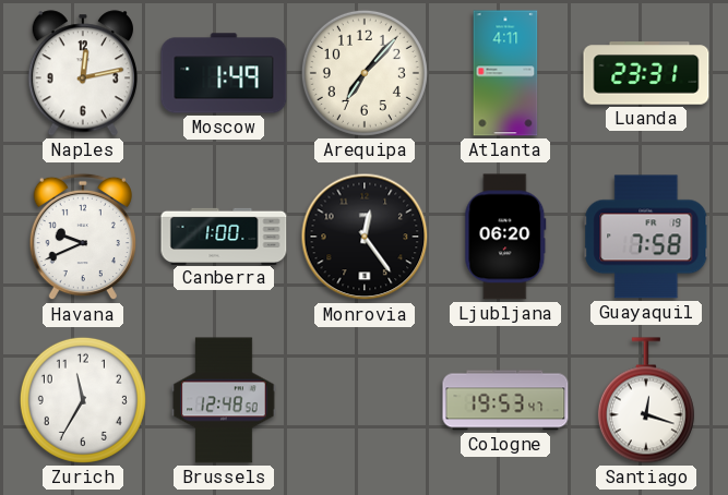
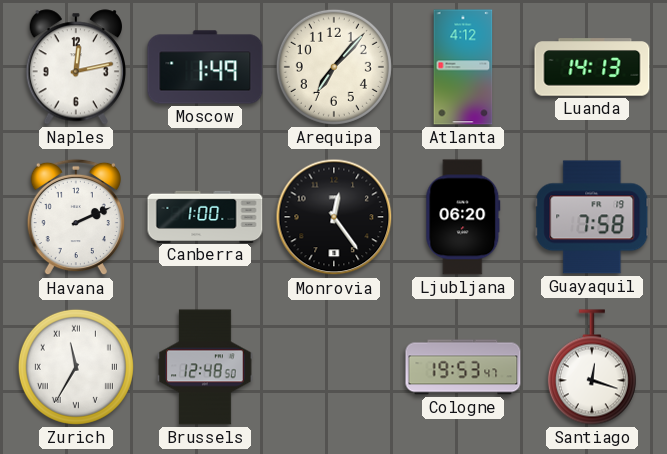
Atlanta: 4:11 -> 4:12
Luanda: 23:31 -> 14:13
Havana: 9:41 -> 2:11
Zurich numerals: Arabic -> Roman
